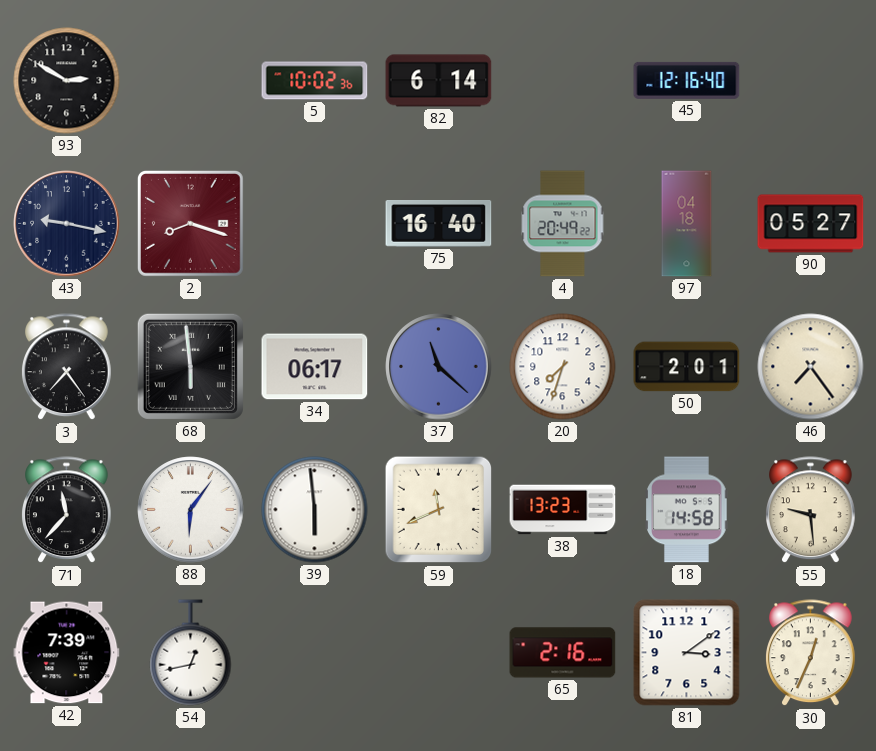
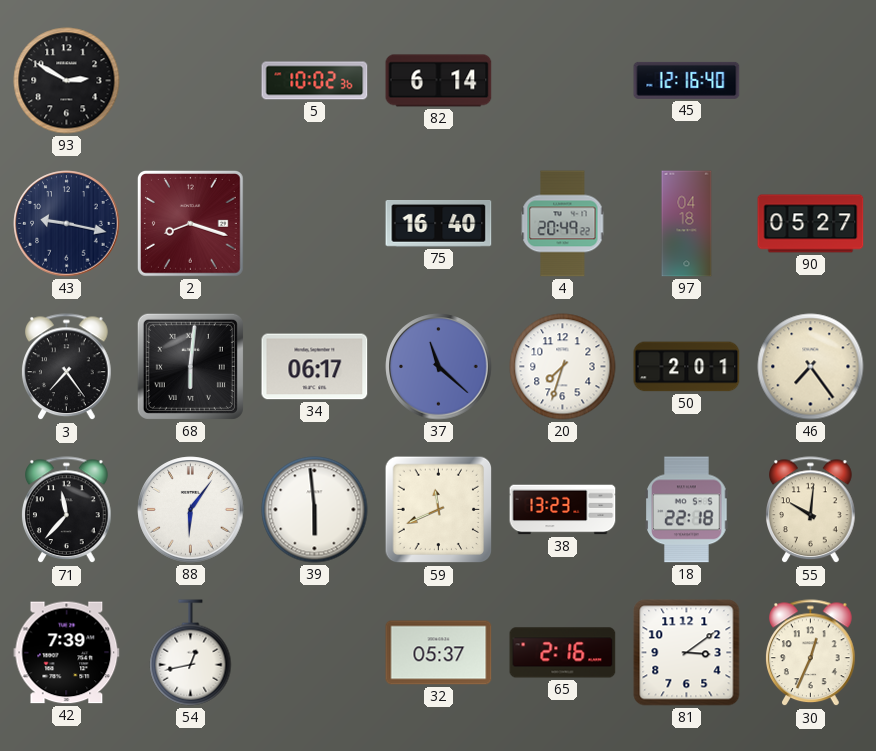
68: 5:59 -> 6:01
18: 14:58 -> 22:18
55: 9:29 -> 10:01
32: none -> 05:37
